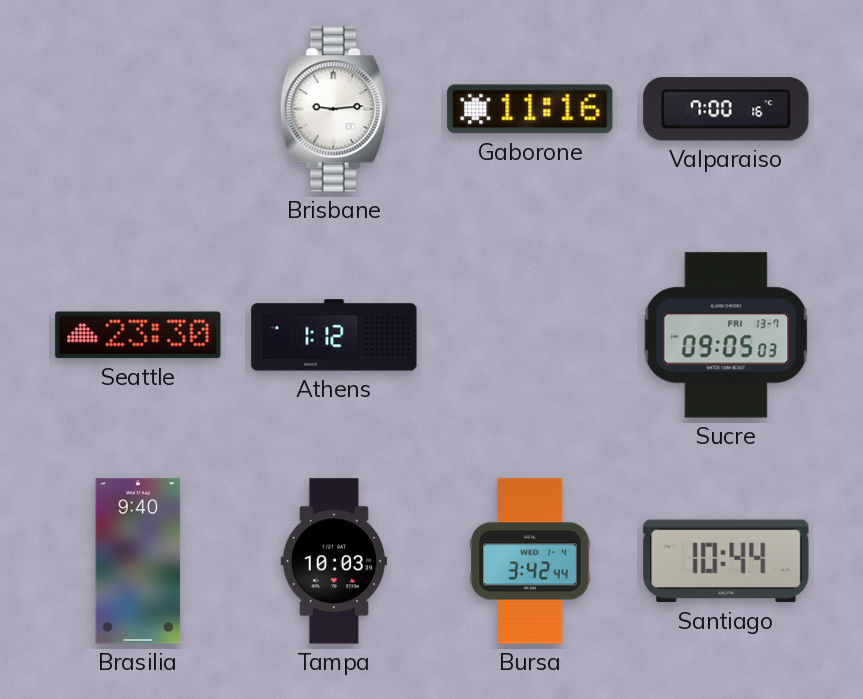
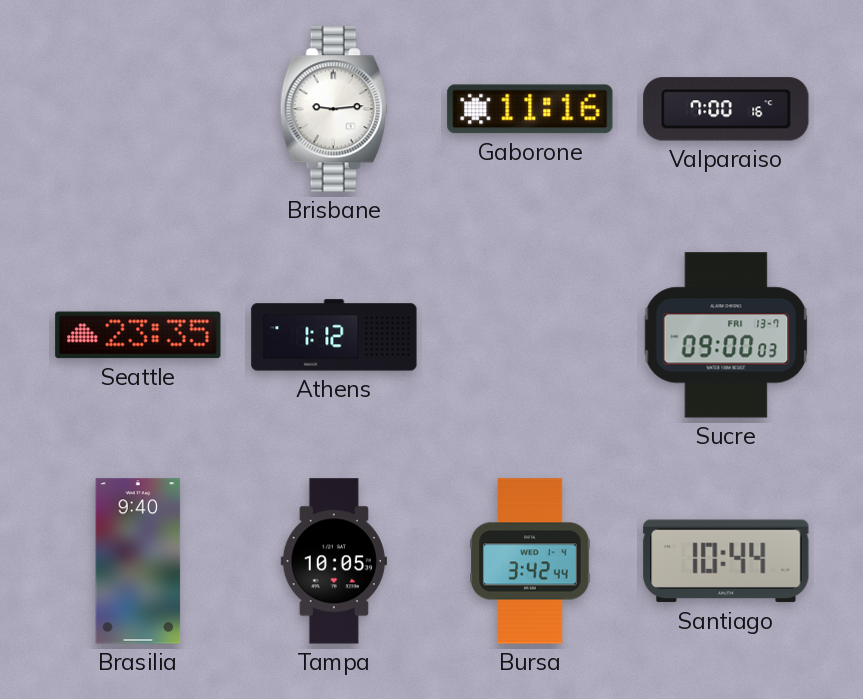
Seattle: 23:30 -> 23:35
Sucre: 09:05 -> 09:00
Tampa: 10:03 -> 10:05
